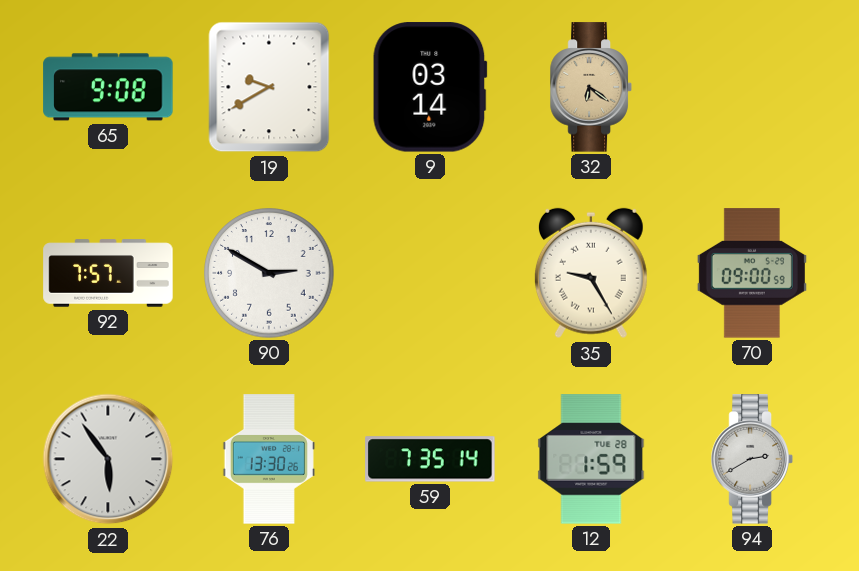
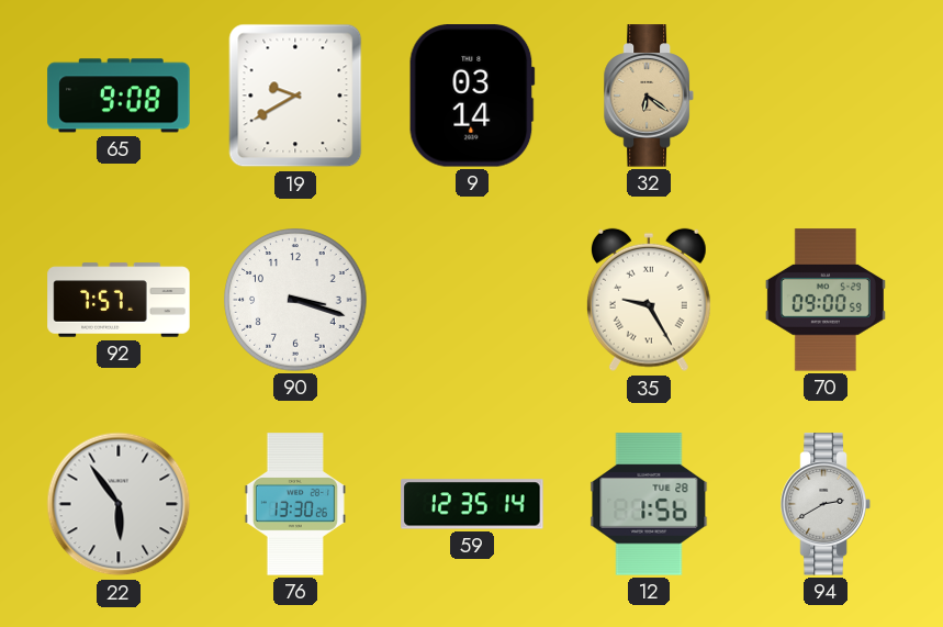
90: 2:50 -> 3:18
59: 7:35 -> 12:35
12: 1:59 -> 1:56
